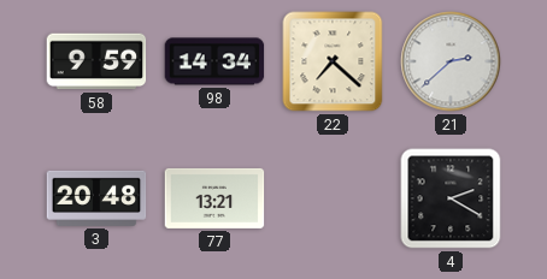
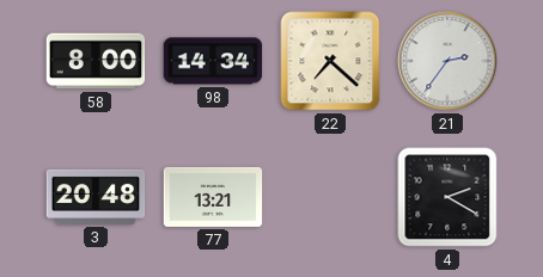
58: 9:59 -> 8:00
21: 2:38 -> 2:36
